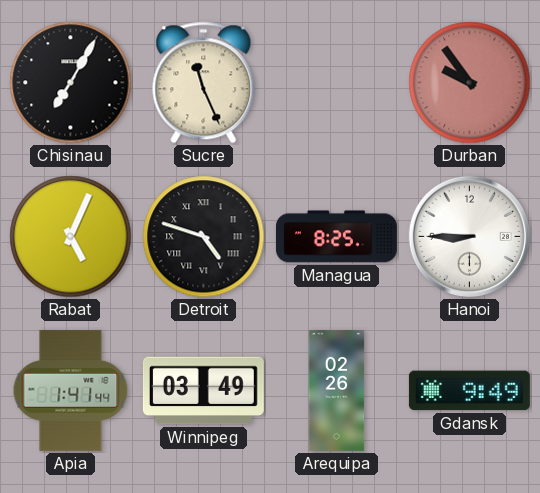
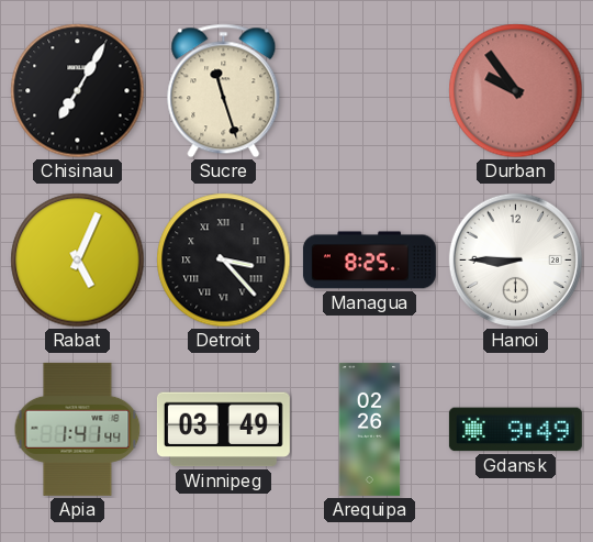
Sucre: 11:26 -> 11:27
Detroit: 4:48 -> 3:23
